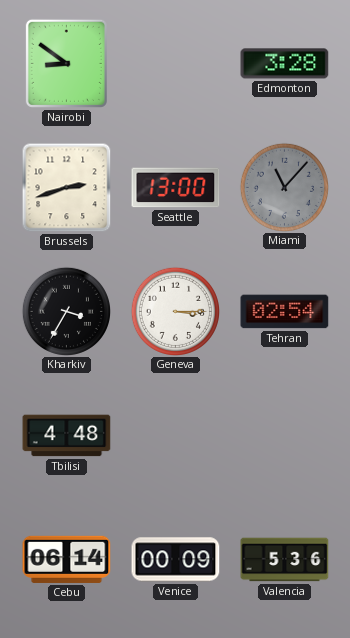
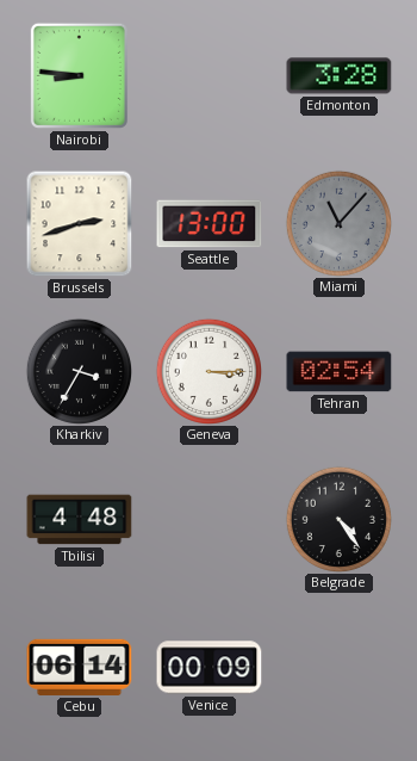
Nairobi: 8:51 -> 8:46
Belgrade: none -> 4:24
Valencia: 5:36 -> none
